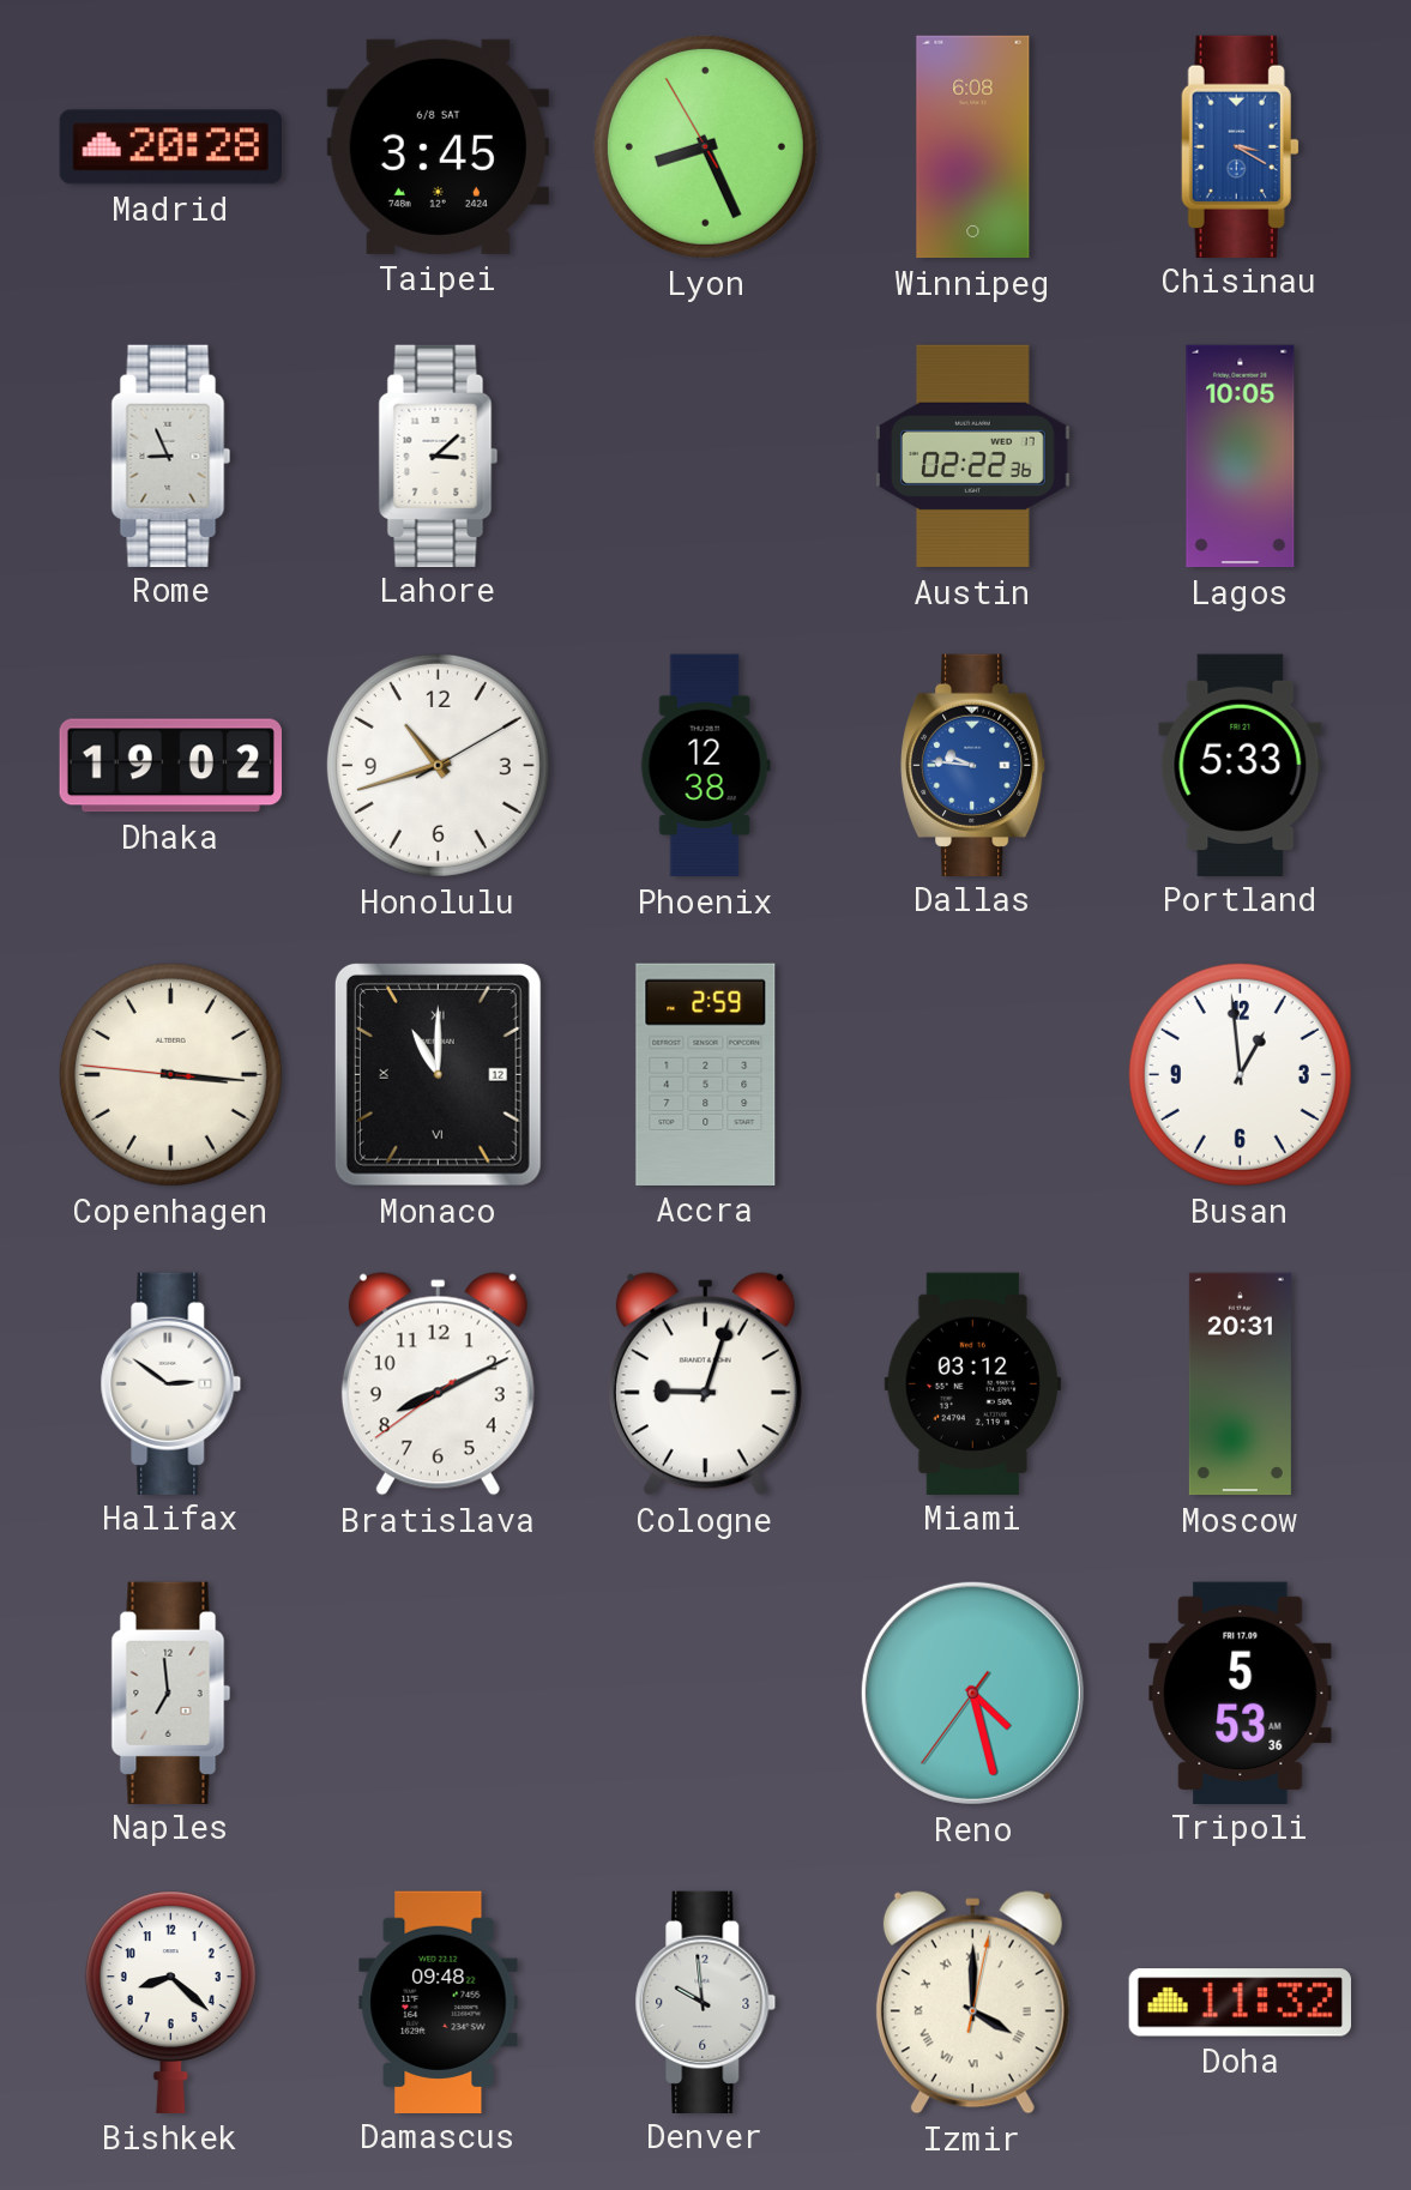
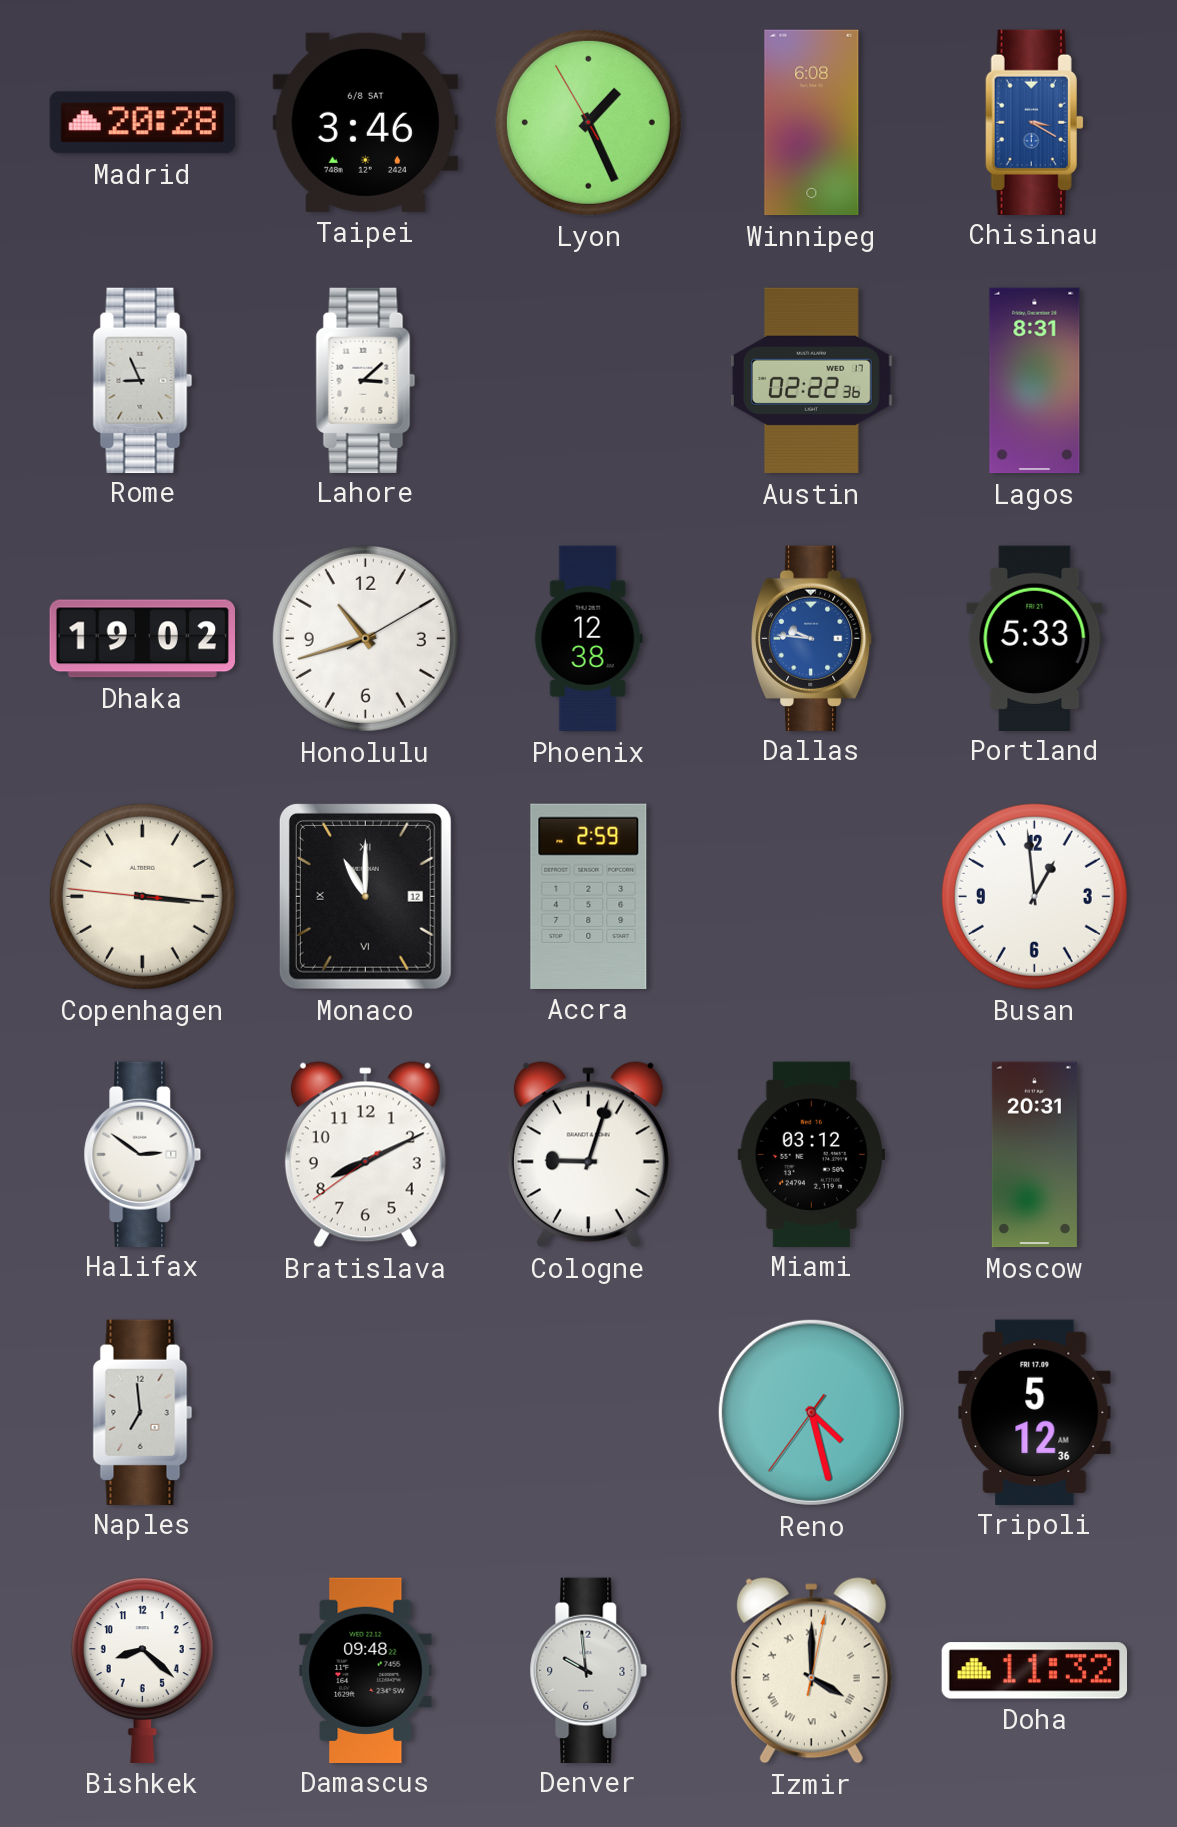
Taipei: 3:45 -> 3:46
Lyon: 8:25 -> 1:25
Lagos: 10:05 -> 8:31
Tripoli: 5:53 -> 5:12
